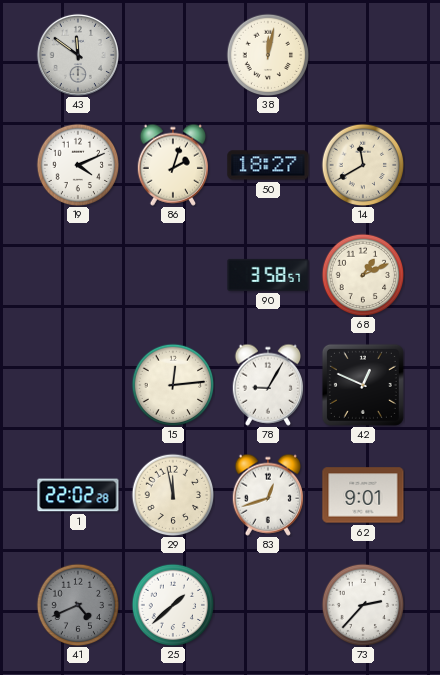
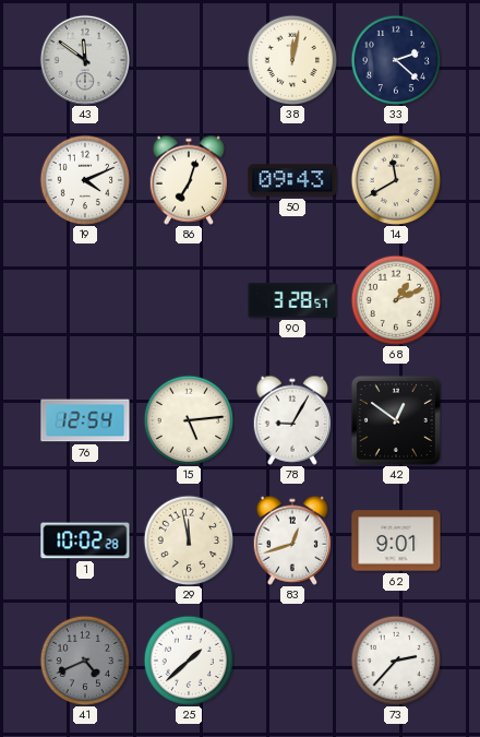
33: none -> 2:22
86: 2:03 -> 7:03
50: 18:27 -> 09:43
90: 3:58 -> 3:28
76: none -> 12:54
15: 12:14 -> 5:14
42: 12:49 -> 12:51
1: 22:02 -> 10:02
